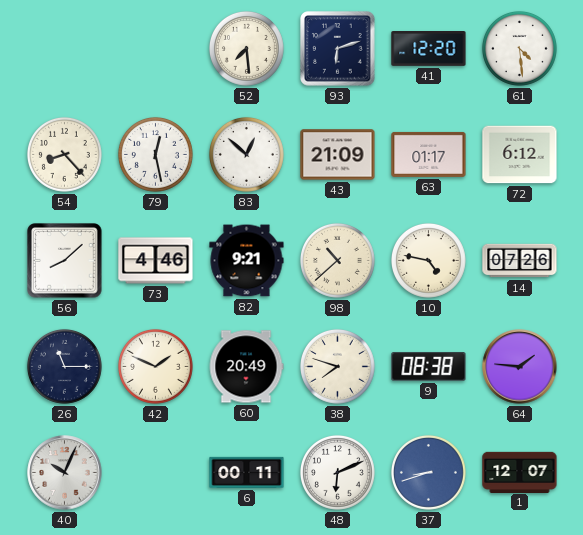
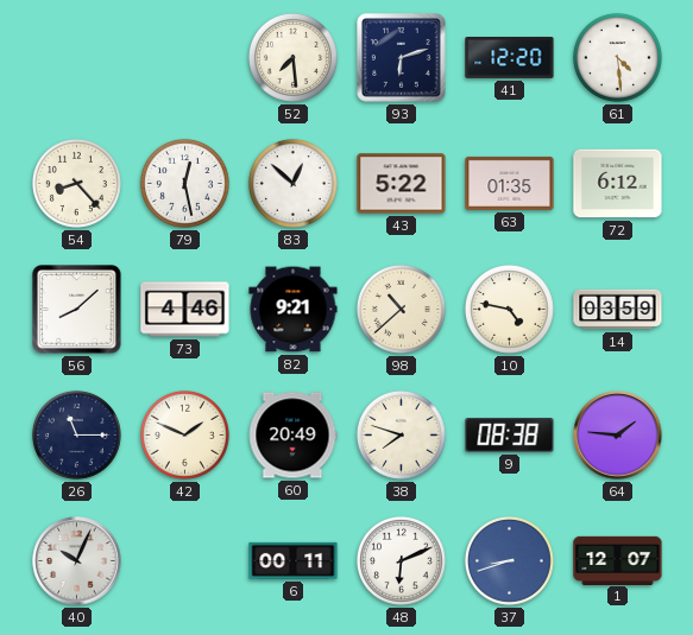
43: 21:09 -> 5:22
63: 01:17 -> 01:35
14: 07:26 -> 03:59
